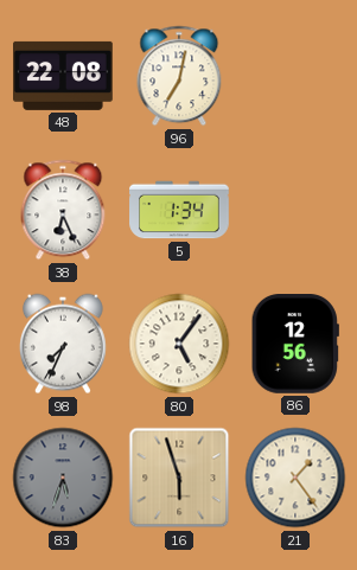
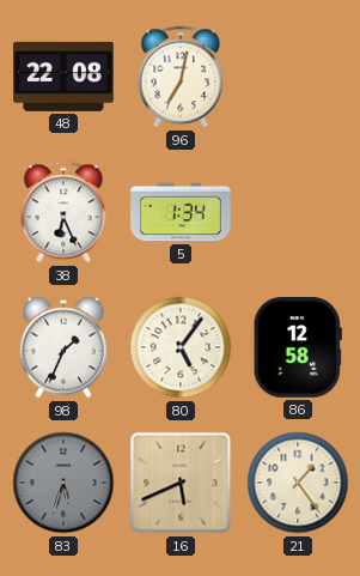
98: 7:34 -> 1:34
86: 12:56 -> 12:58
16: 5:57 -> 5:41
